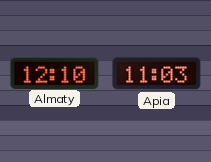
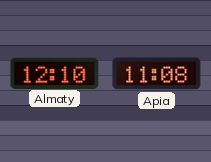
Apia: 11:03 -> 11:08
